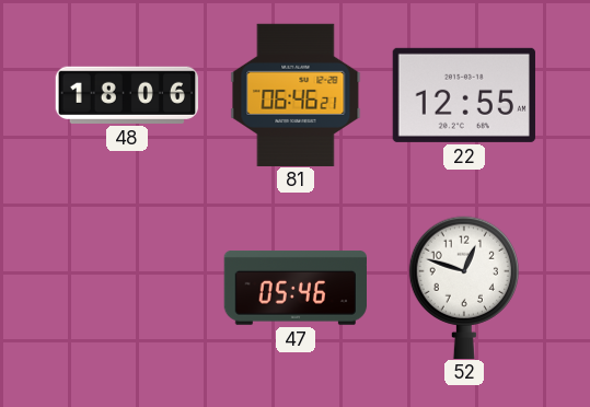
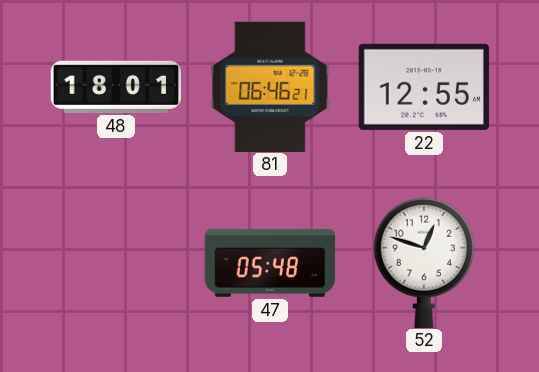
48: 18:06 -> 18:01
47: 05:46 -> 05:48
